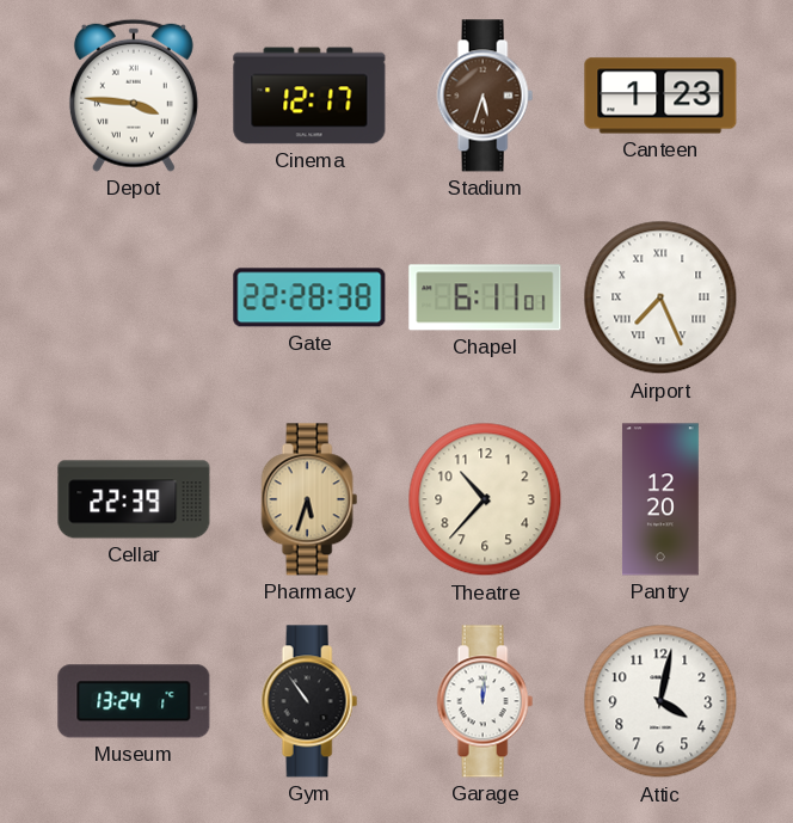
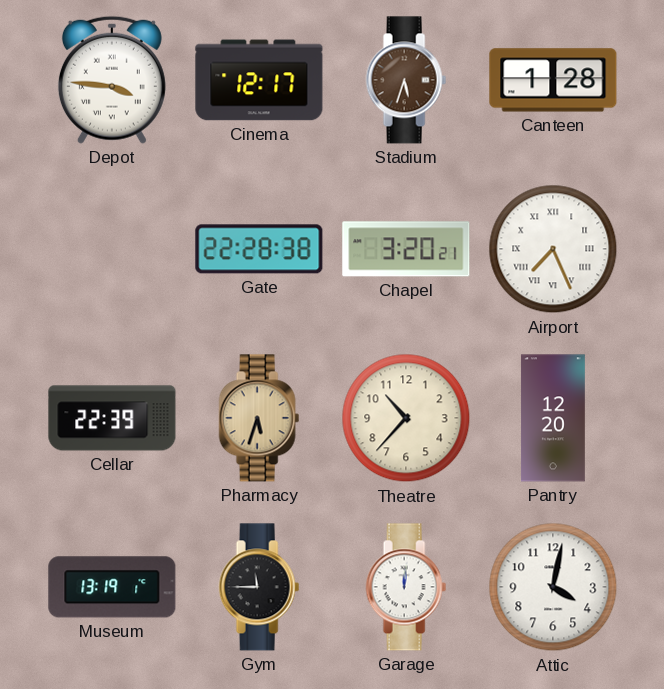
Canteen: 1:23 -> 1:28
Chapel: 6:11 -> 3:20
Museum: 13:24 -> 13:19
Gym: 10:54 -> 11:45
